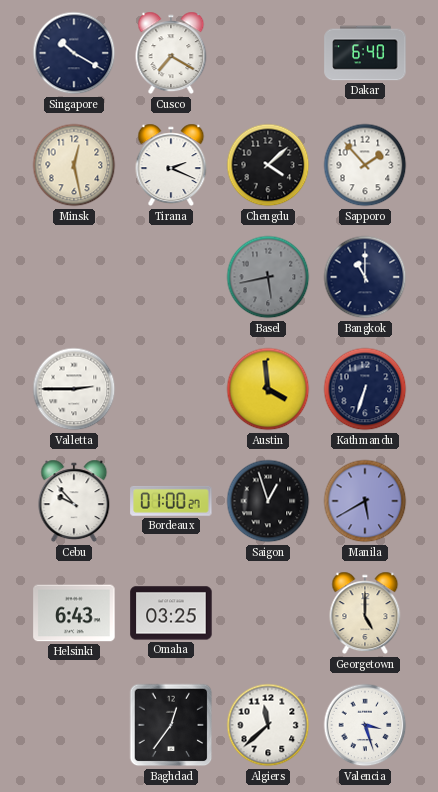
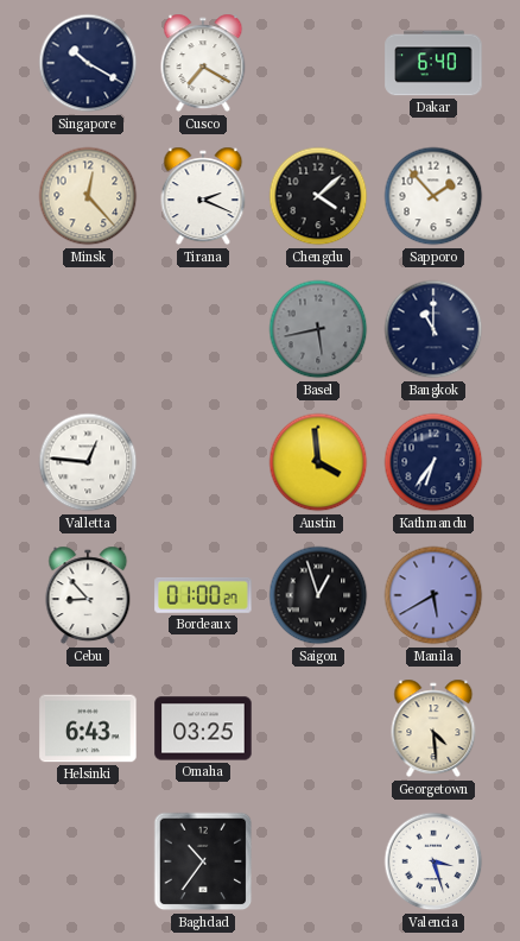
Minsk: 12:28 -> 12:23
Valletta: 2:45 -> 12:46
Kathmandu: 6:33 -> 6:36
Cebu: 9:53 -> 8:53
Georgetown: 5:00 -> 4:29
Baghdad: 12:36 -> 10:36
Algiers: 11:38 -> none
